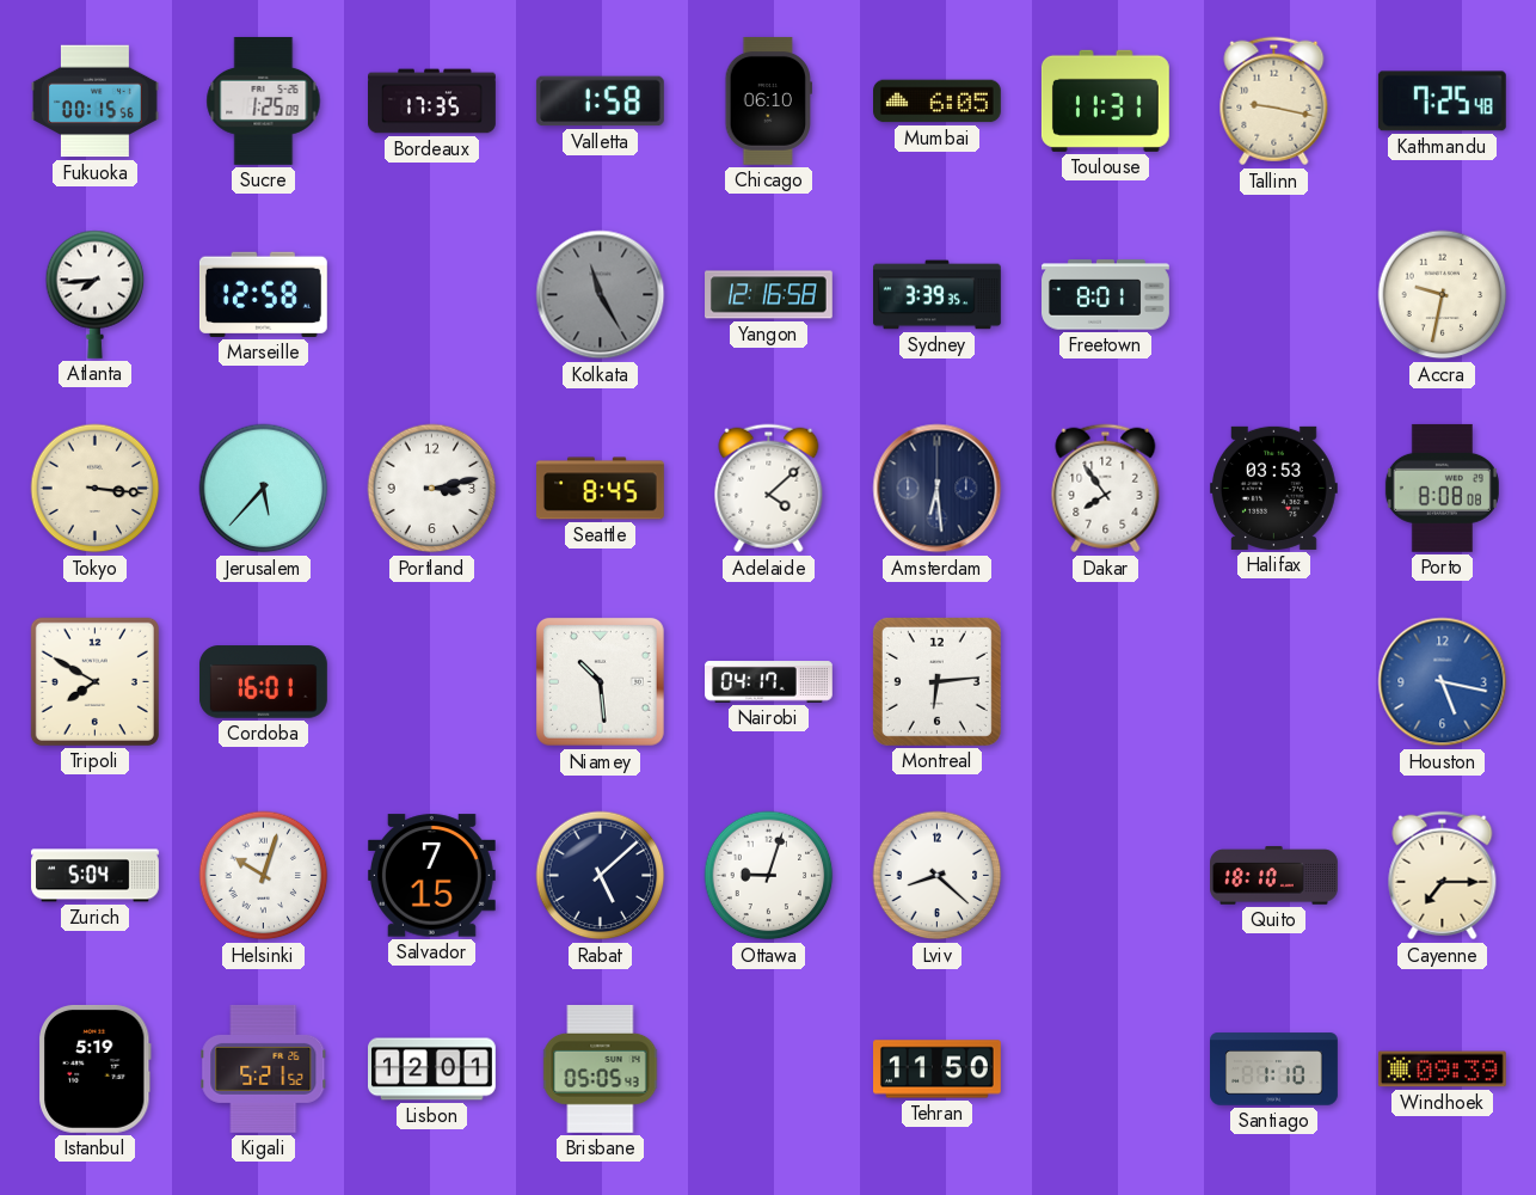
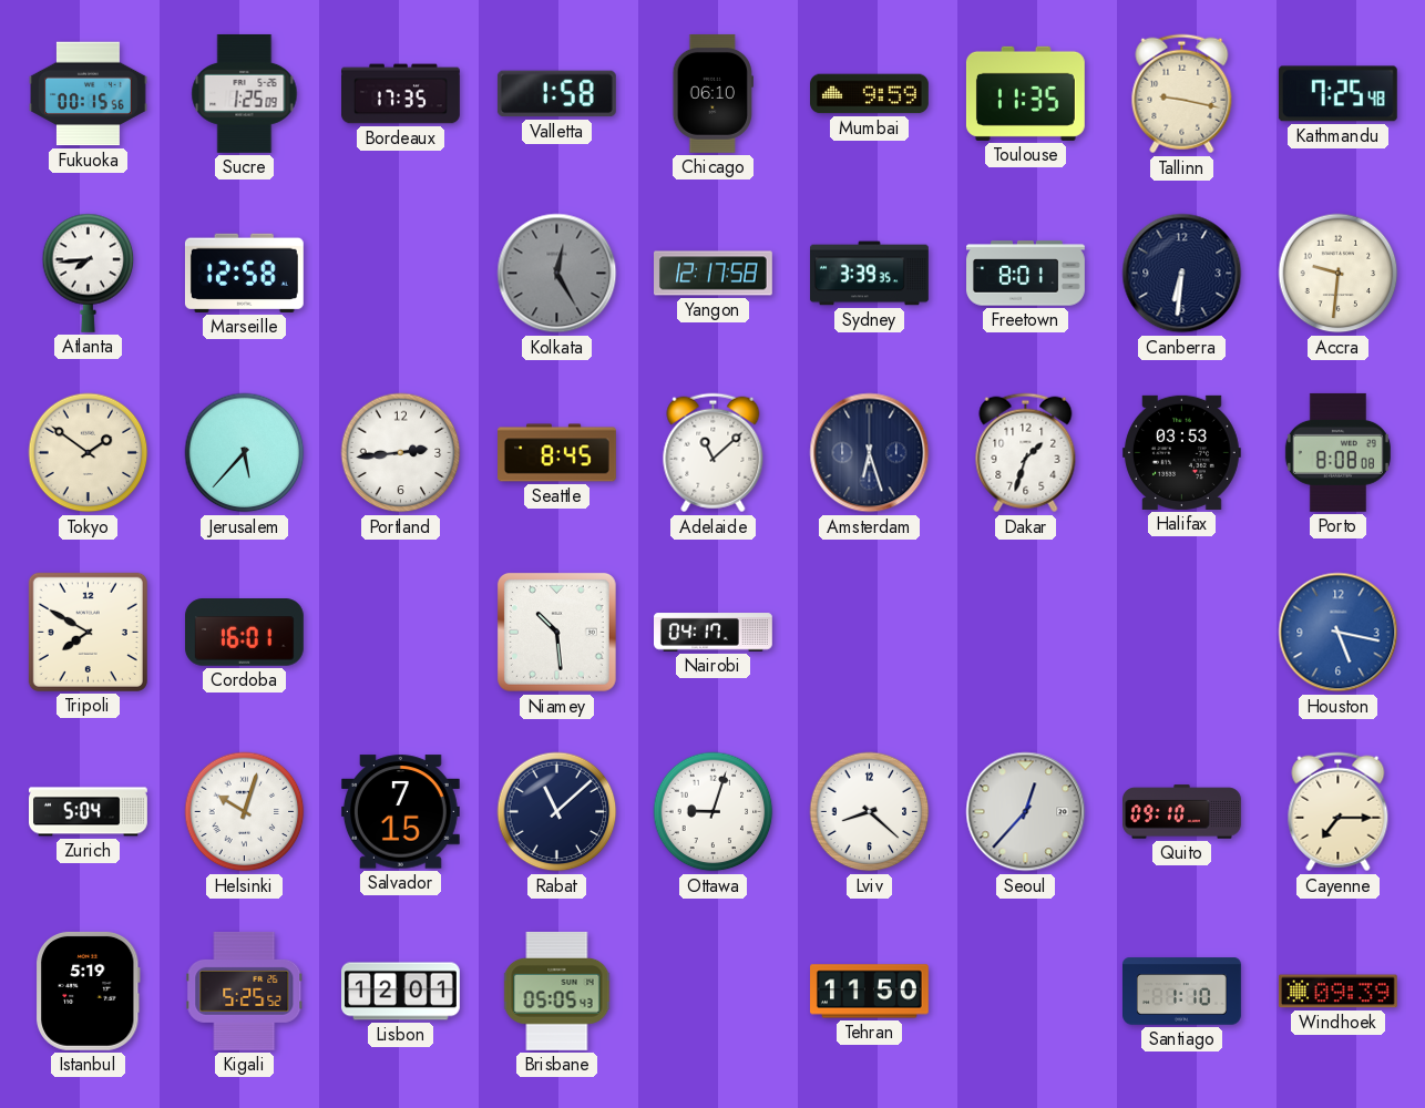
Mumbai: 6:05 -> 9:59
Toulouse: 11:31 -> 11:35
Kolkata: 11:25 -> 12:25
Yangon: 12:16 -> 12:17
Canberra: none -> 6:31
Accra: 9:32 -> 9:31
Tokyo: 3:16 -> 1:51
Portland: 3:13 -> 2:44
Adelaide: 4:08 -> 11:08
Amsterdam: 6:29 -> 6:27
Dakar: 7:54 -> 1:33
Montreal: 6:14 -> none
Rabat: 5:08 -> 11:08
Seoul: none -> 12:37
Quito: 18:10 -> 09:10
Kigali: 5:21 -> 5:25
